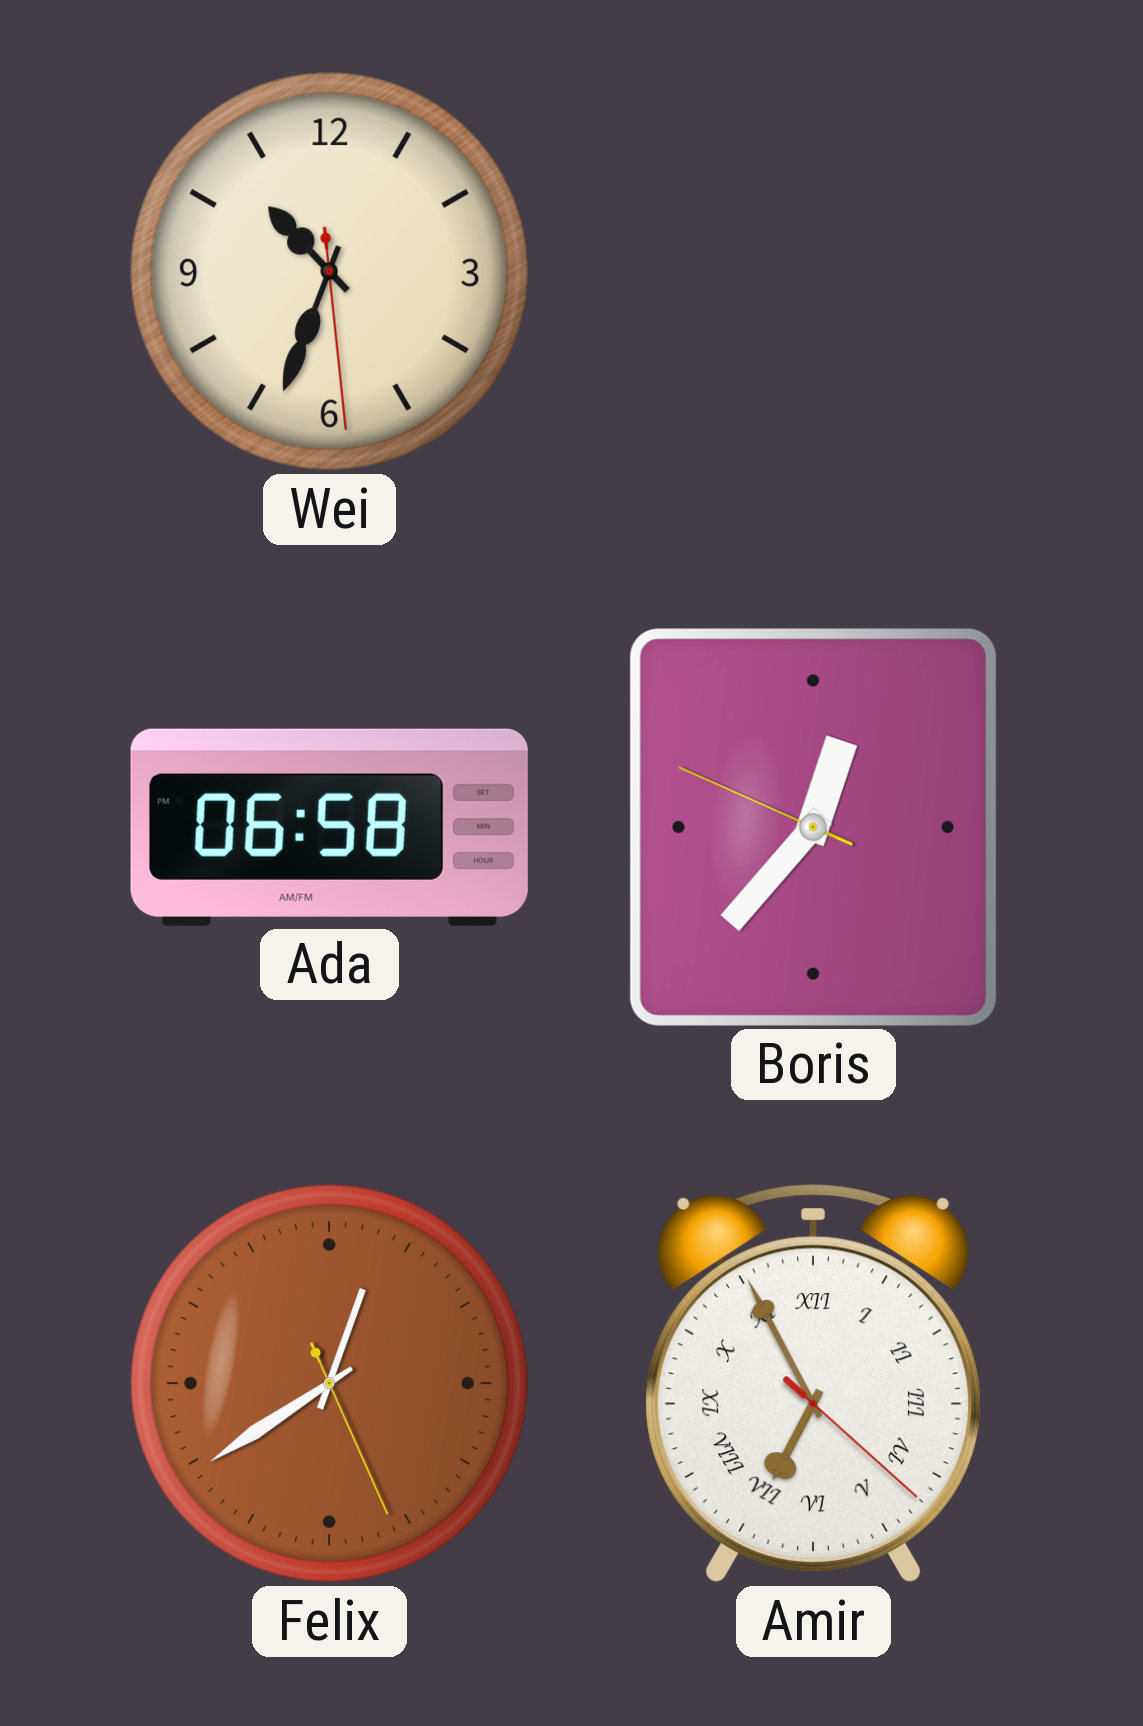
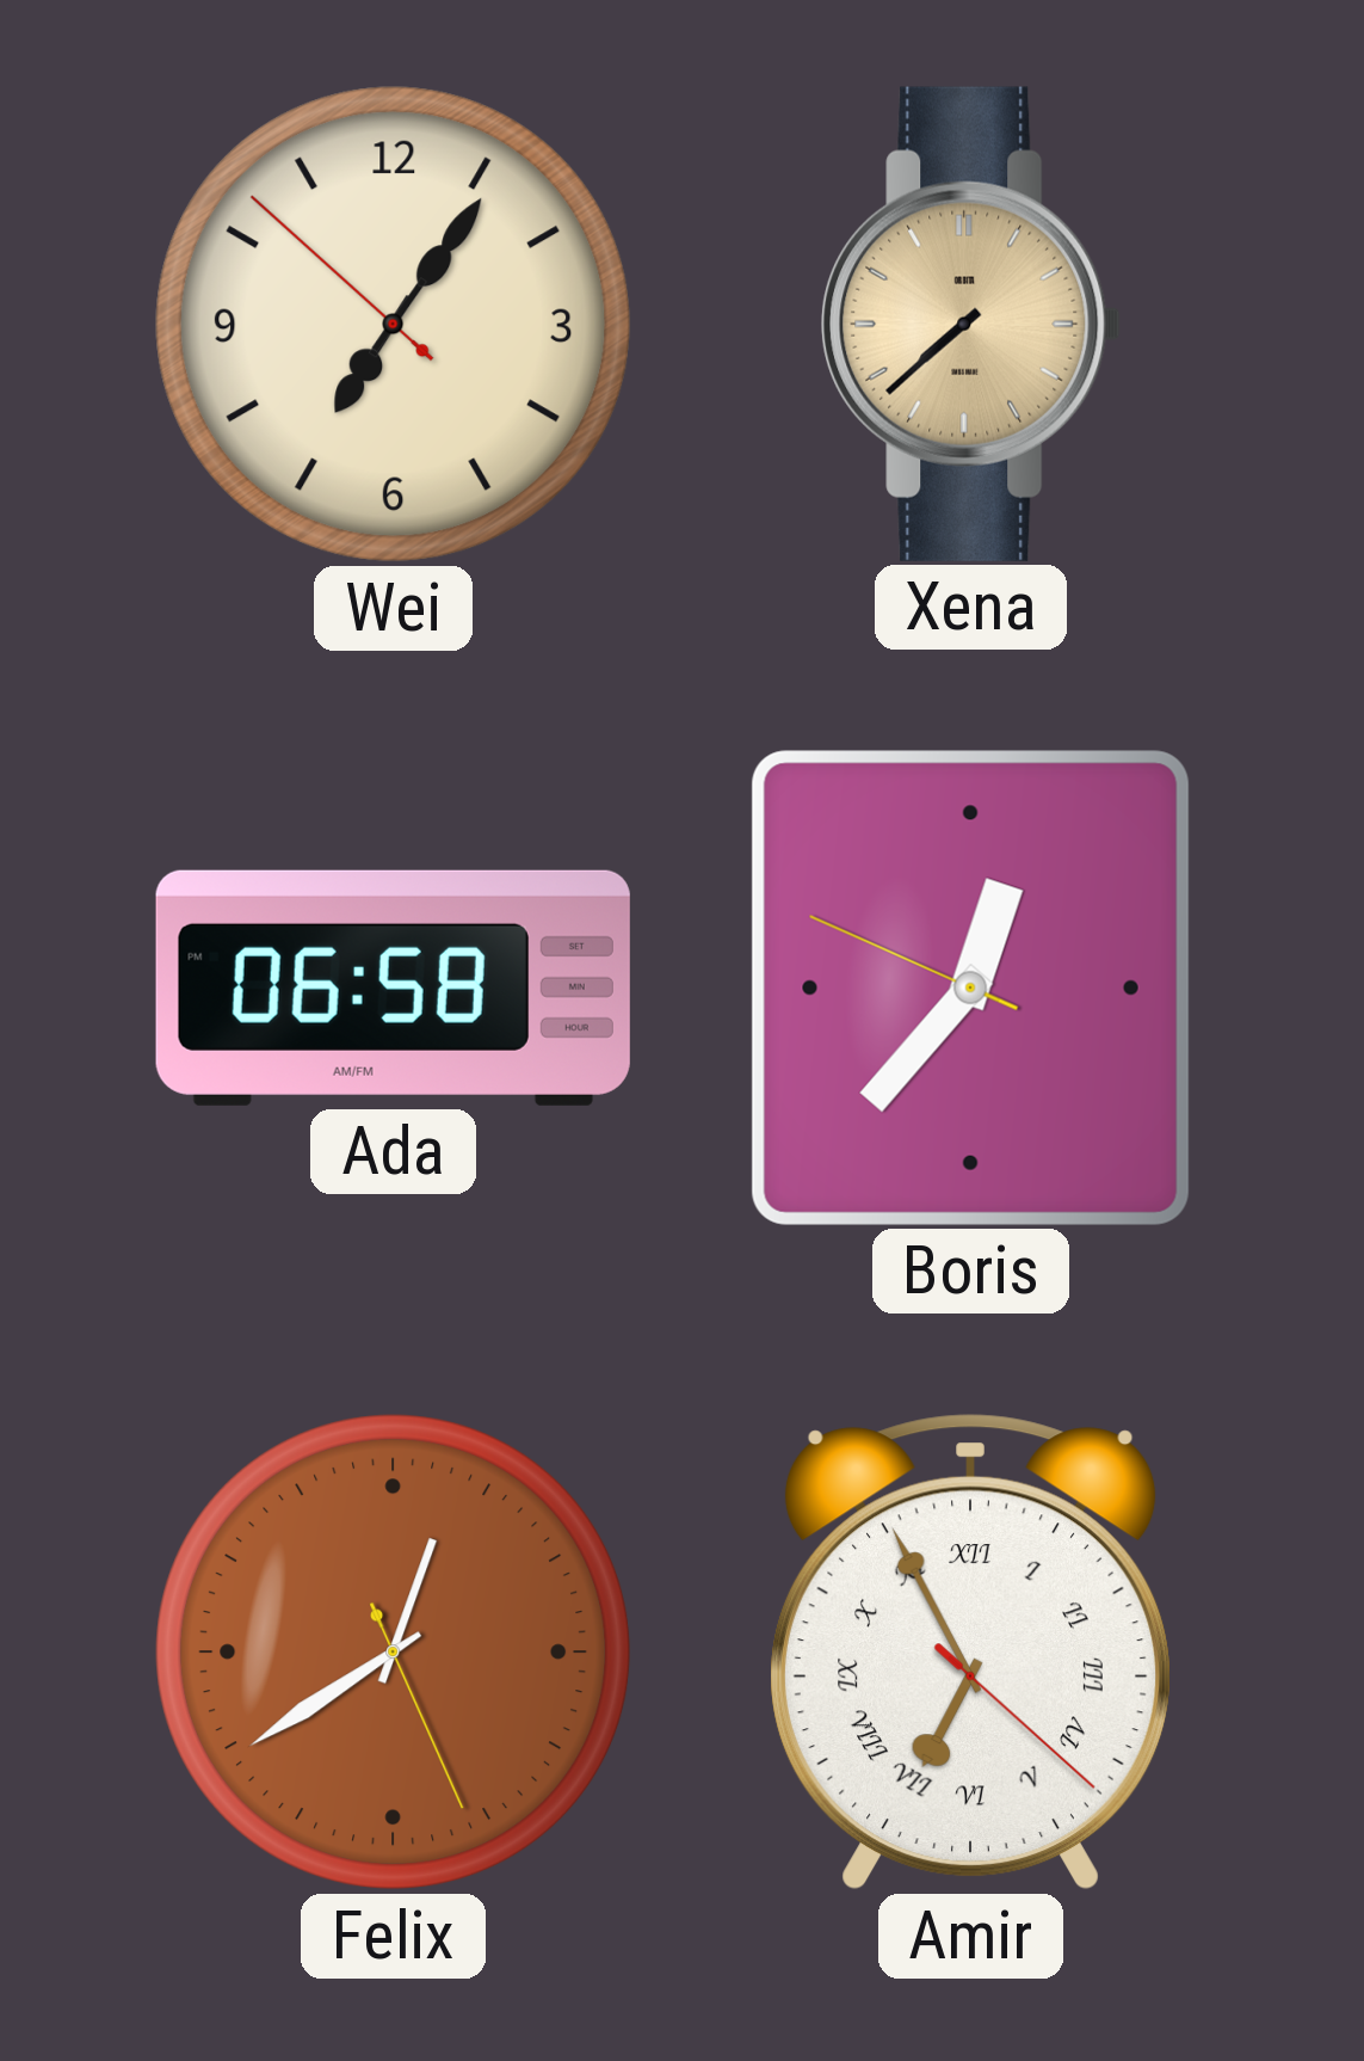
Wei: 10:33 -> 7:05
Xena: none -> 7:38
